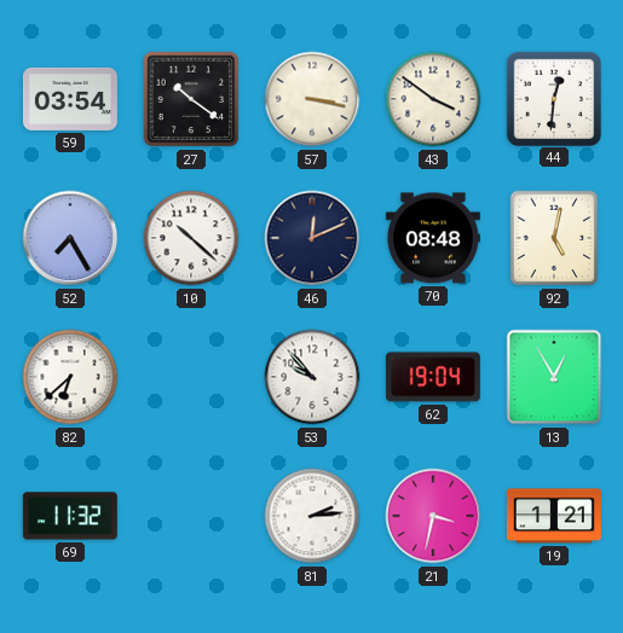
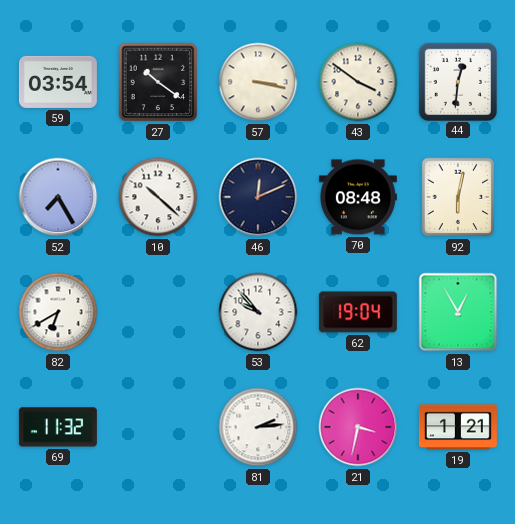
92: 5:02 -> 6:02
82: 6:38 -> 6:40
